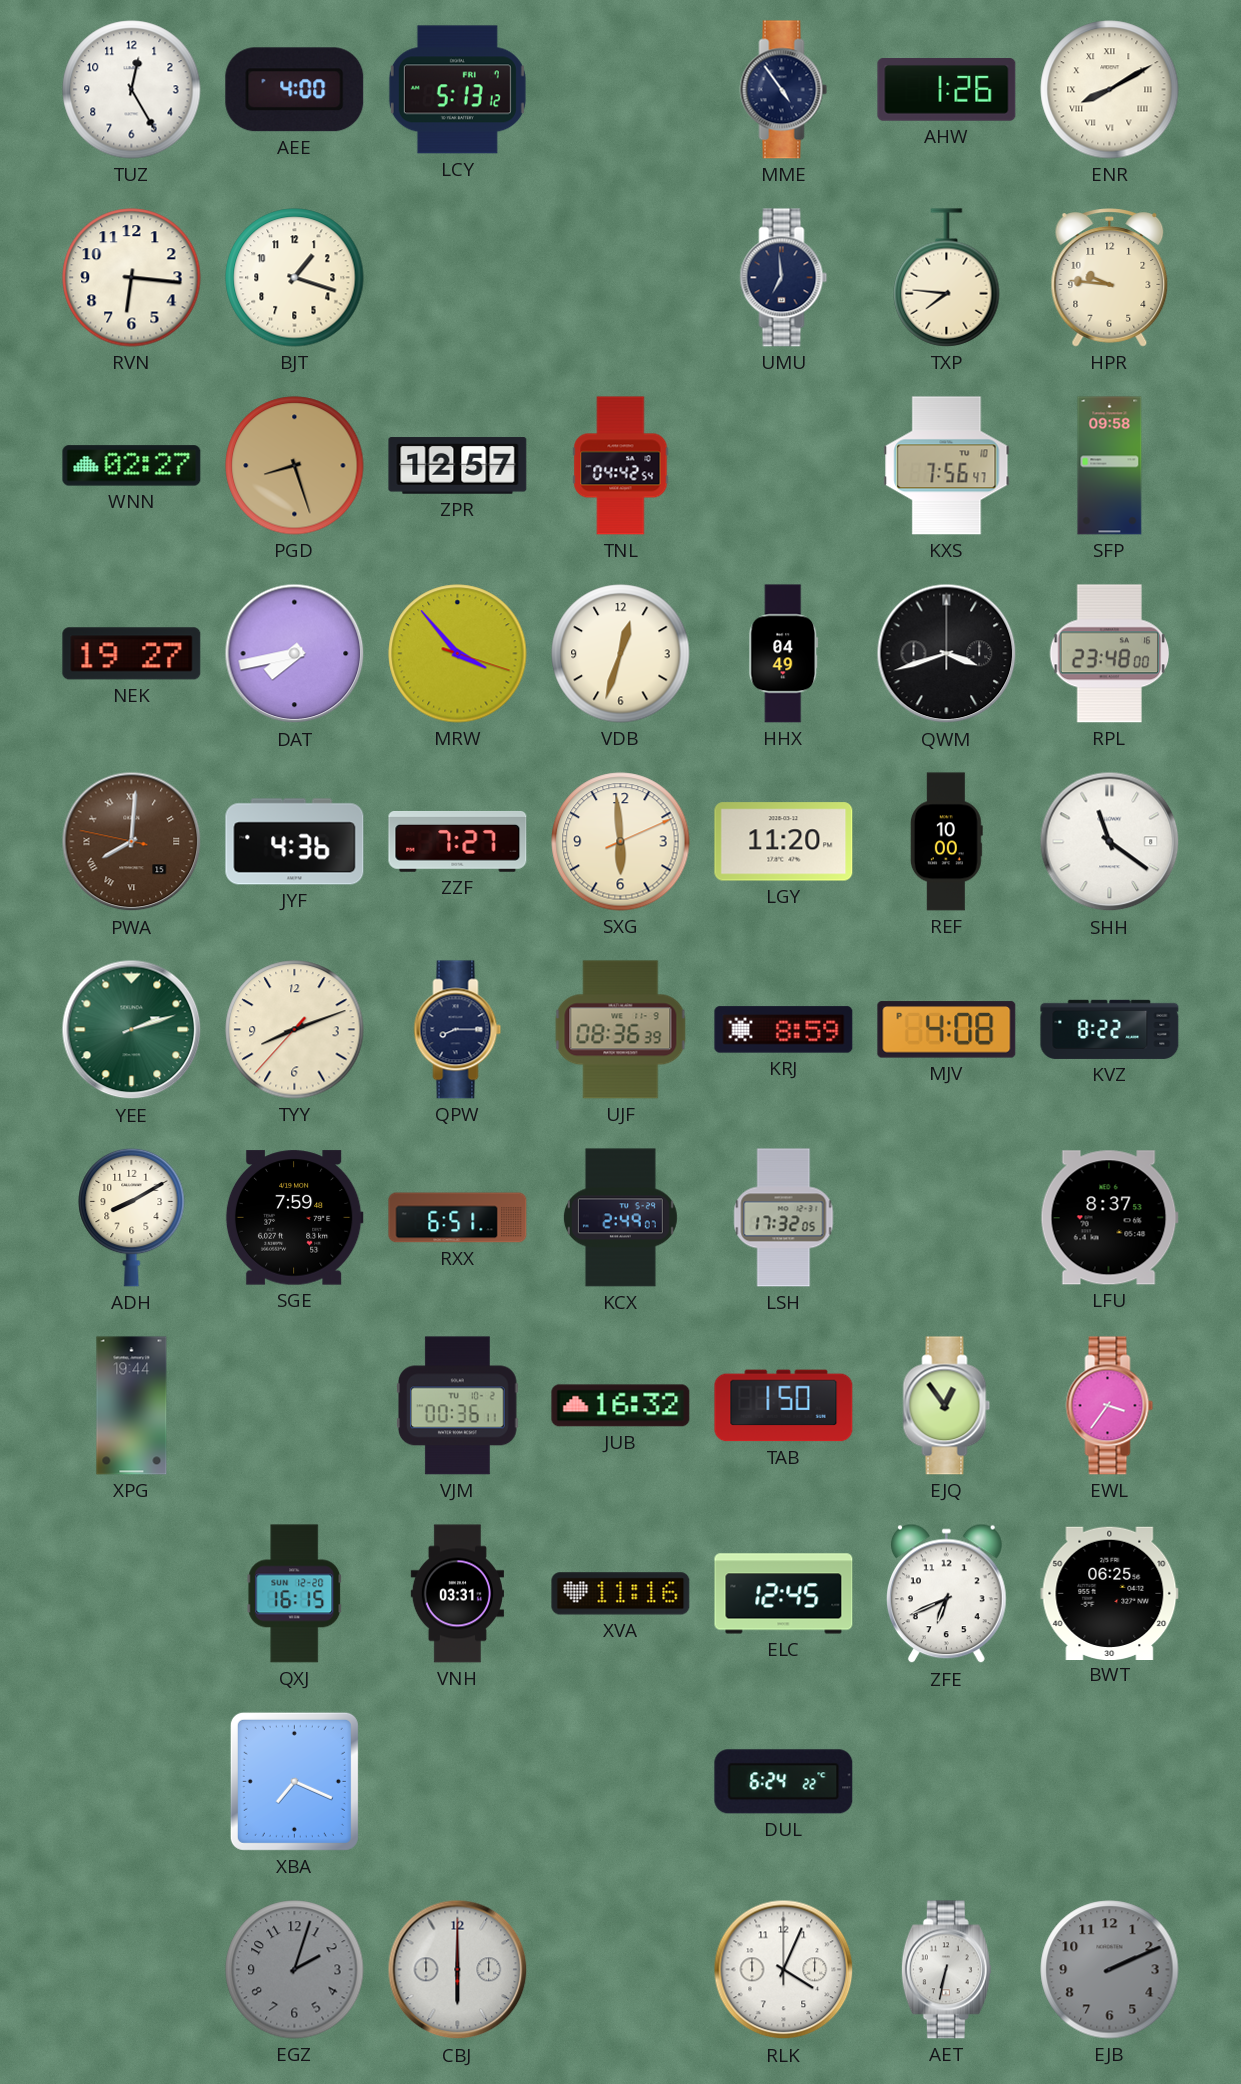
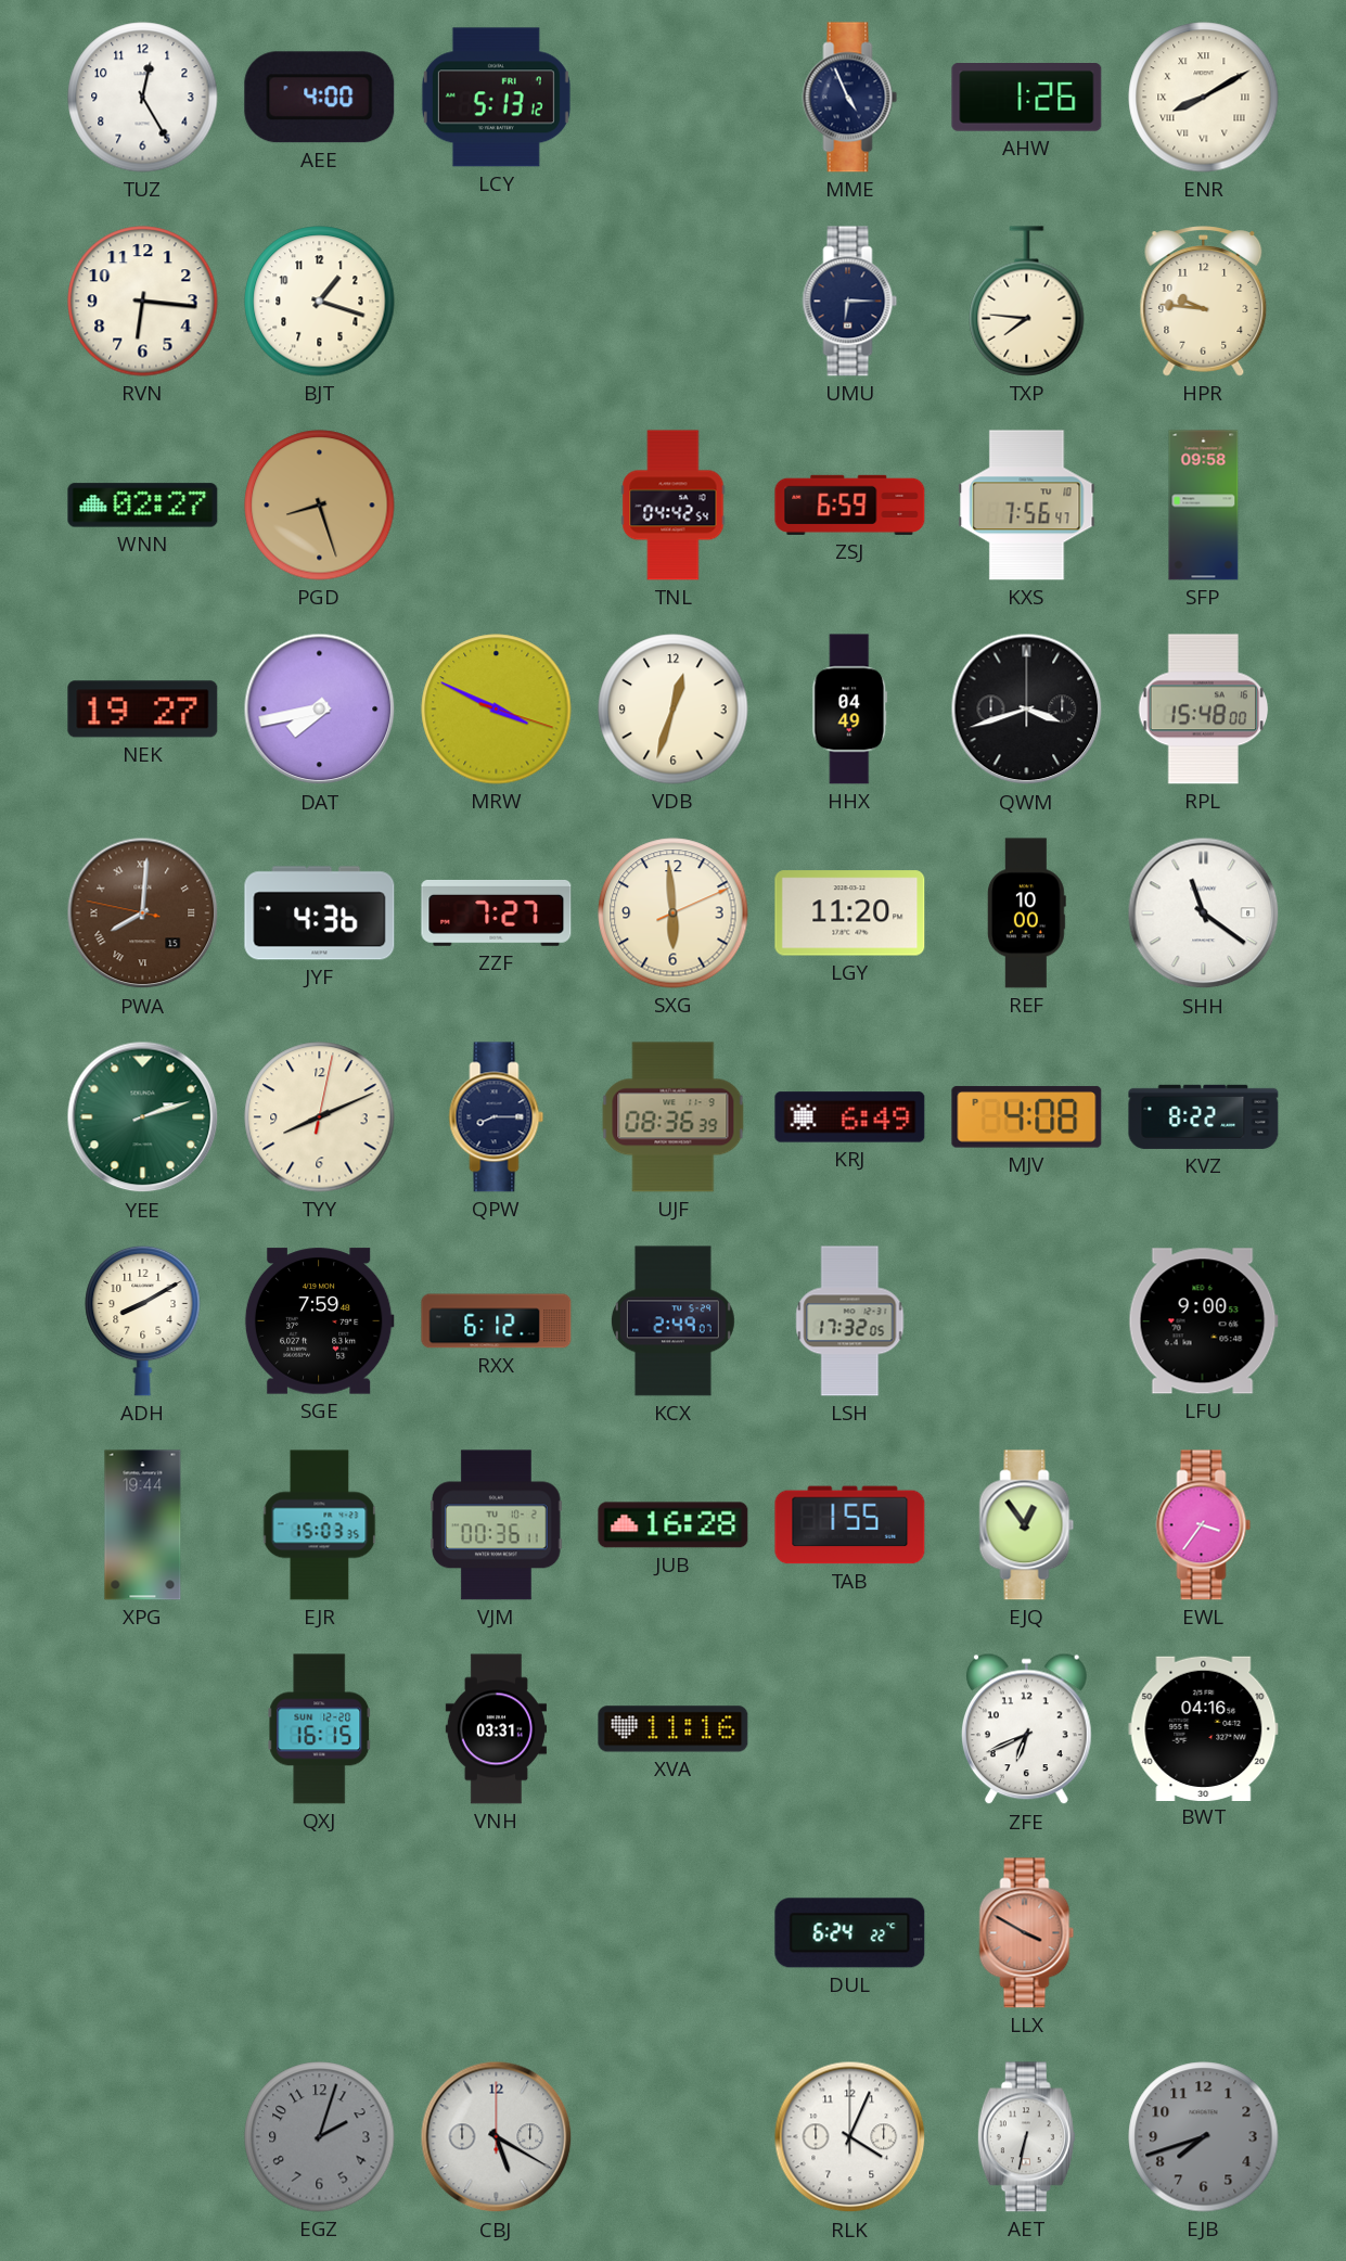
MME: 4:54 -> 4:56
UMU: 6:59 -> 6:15
ZPR: 12:57 -> none
ZSJ: none -> 6:59
MRW: 3:53 -> 3:49
RPL: 23:48 -> 15:48
TYY: 8:11:37 -> 8:11:02
KRJ: 8:59 -> 6:49
RXX: 6:51 -> 6:12
LFU: 8:37 -> 9:00
EJR: none -> 15:03
JUB: 16:32 -> 16:28
TAB: 1:50 -> 1:55
ELC: 12:45 -> none
BWT: 06:25 -> 04:16
XBA: 7:19 -> none
LLX: none -> 3:50
CBJ: 6:00 -> 5:20
EJB: 2:11 -> 7:42
